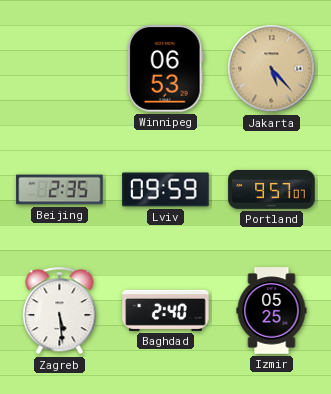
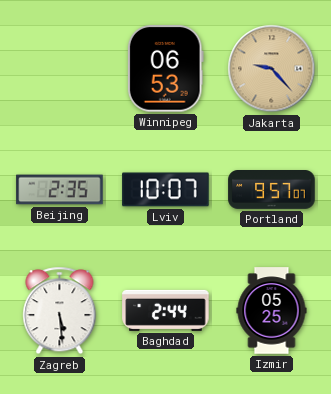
Jakarta: 5:23 -> 9:23
Lviv: 09:59 -> 10:07
Baghdad: 2:40 -> 2:44
